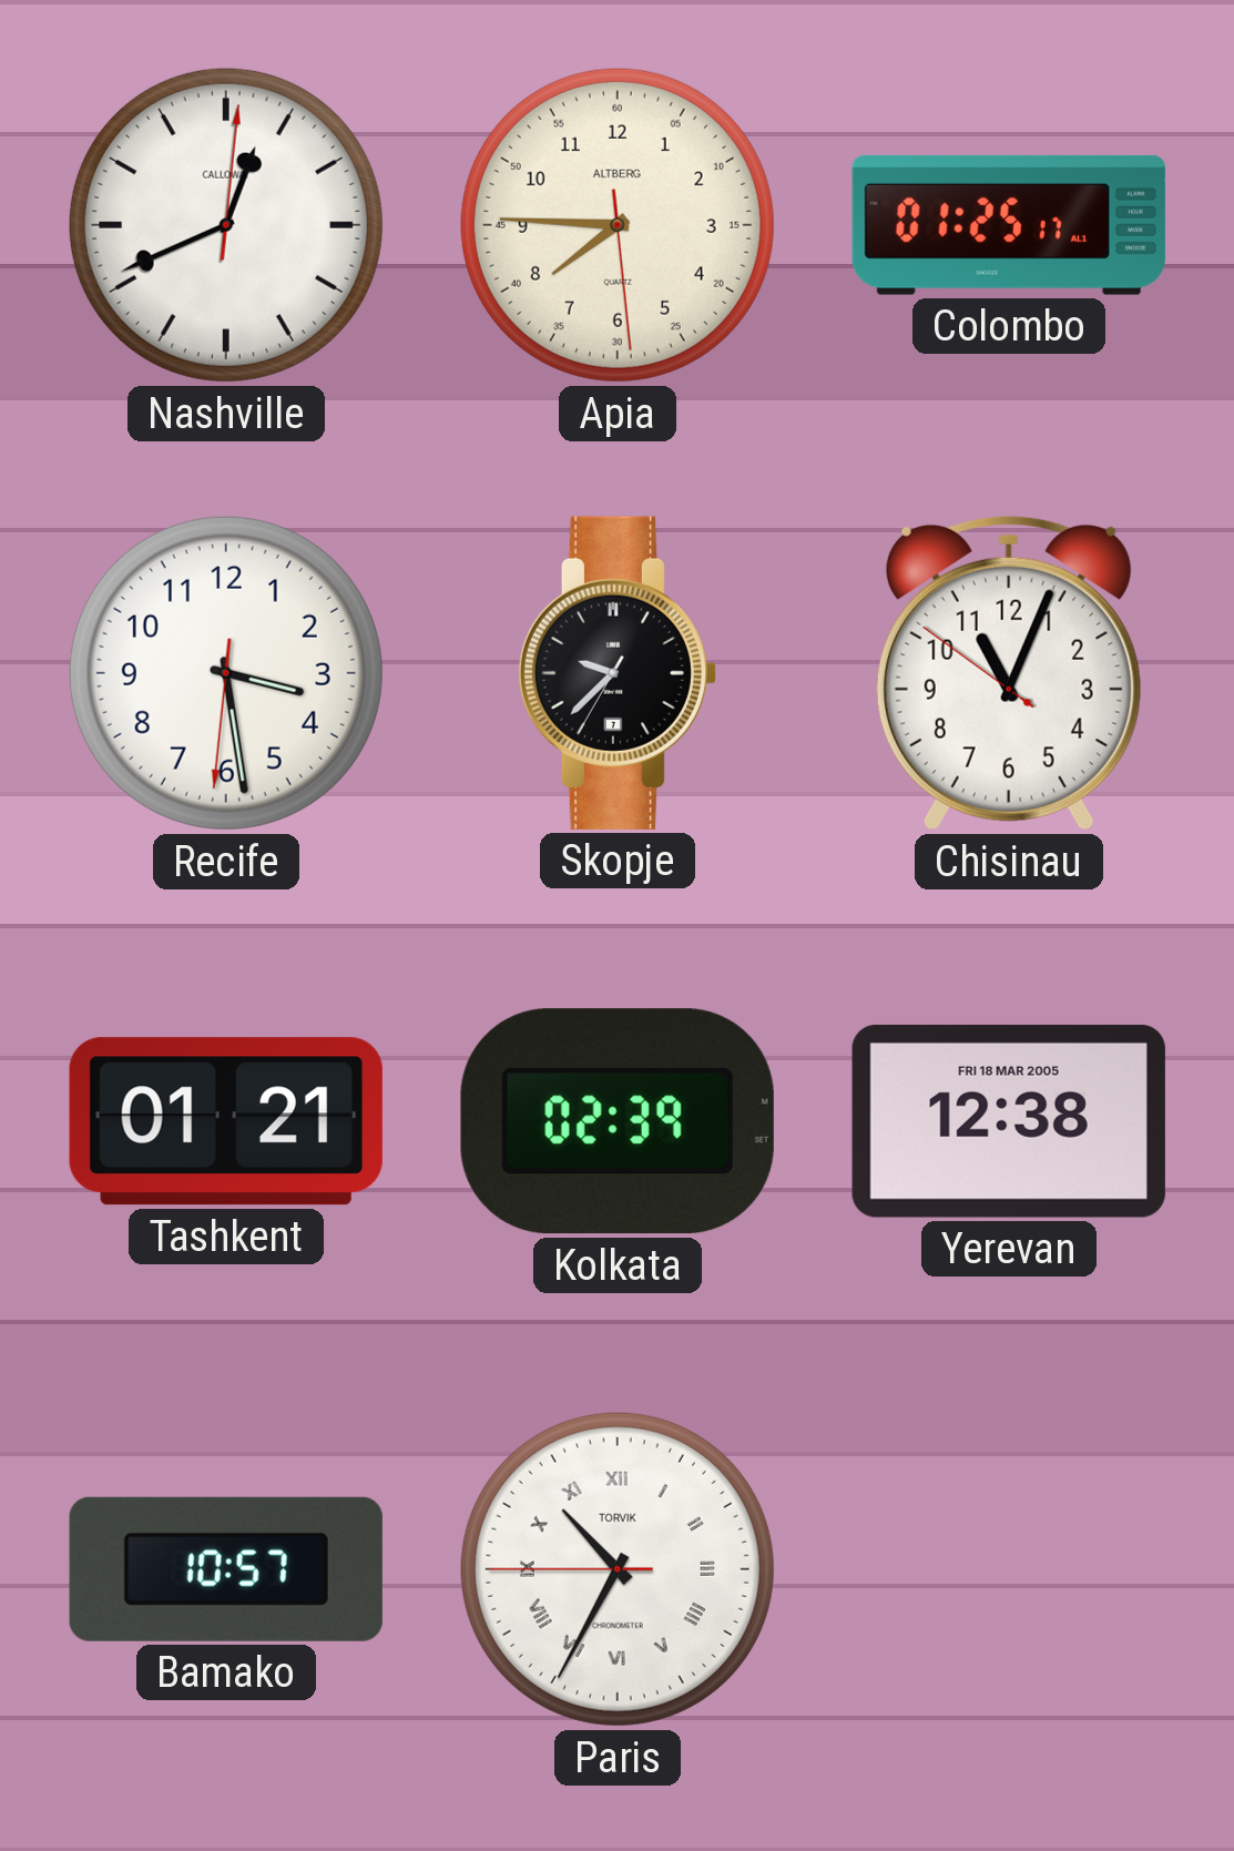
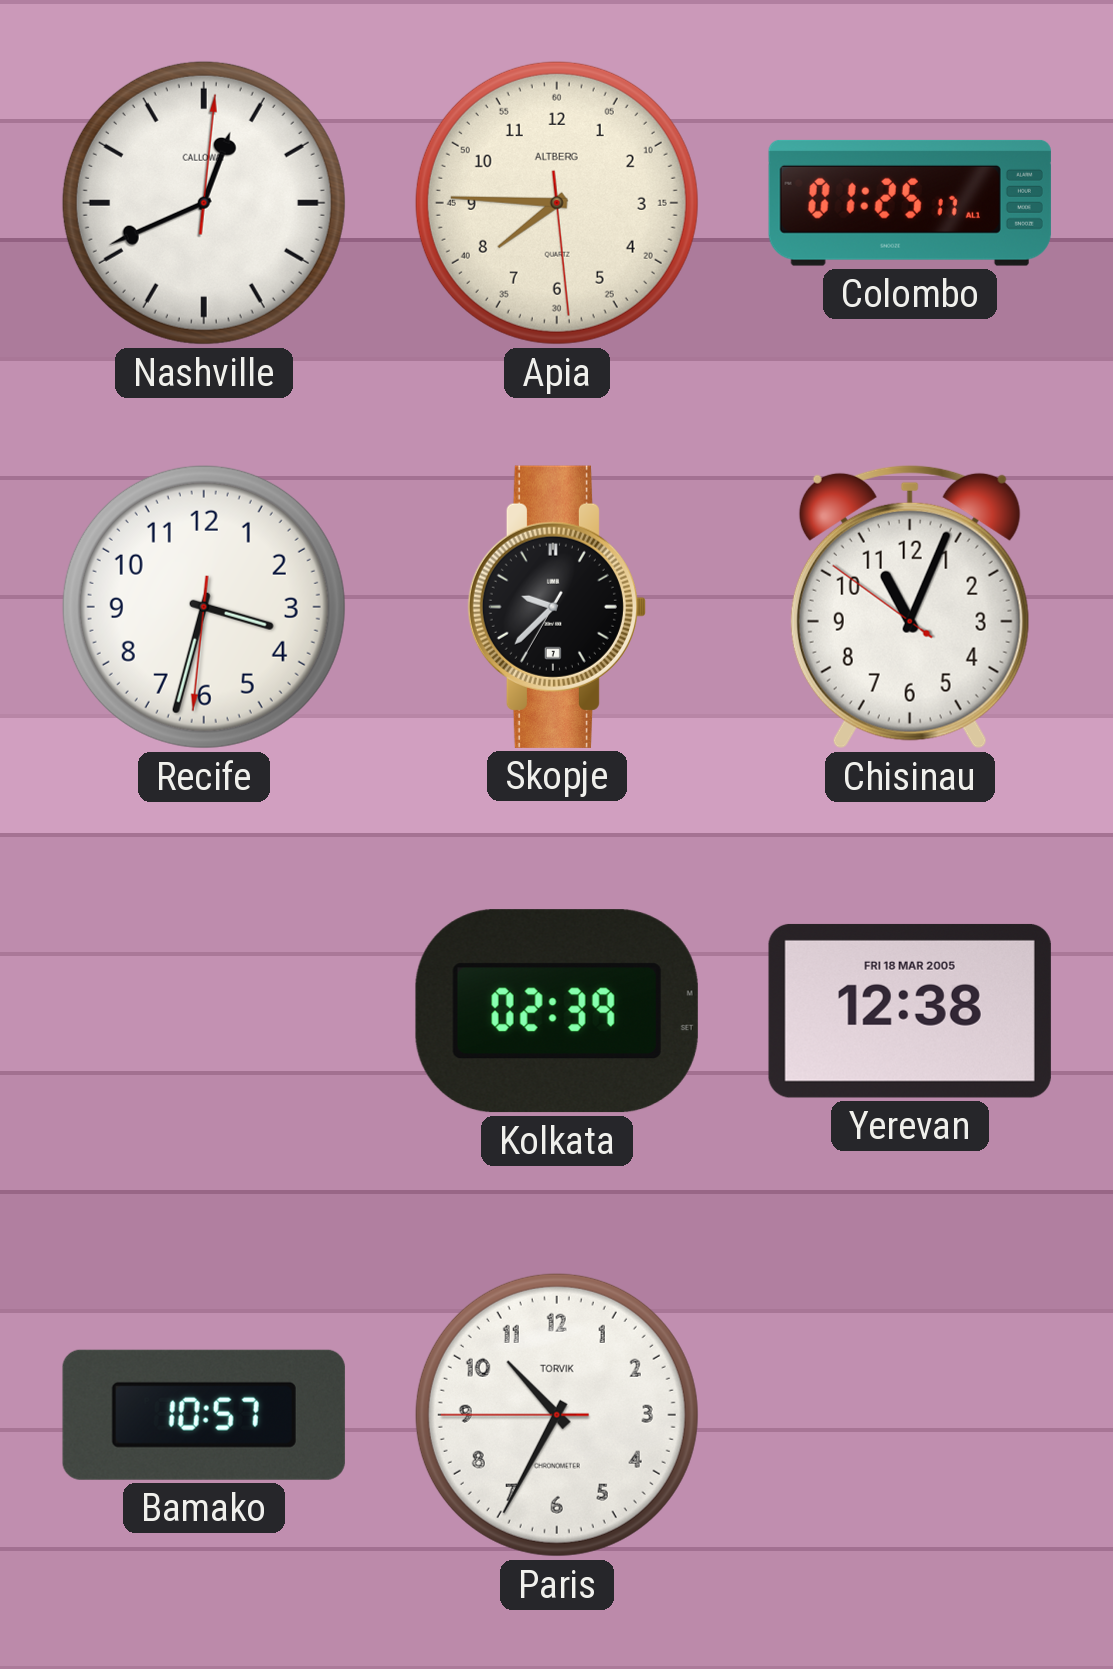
Recife: 3:28 -> 3:32
Tashkent: 01:21 -> none
Paris numerals: Roman -> Arabic
